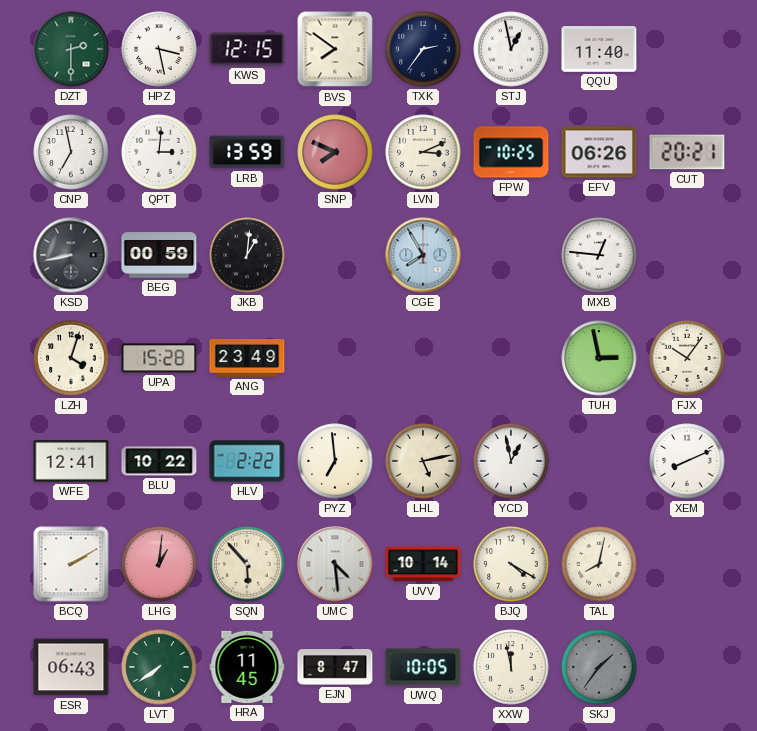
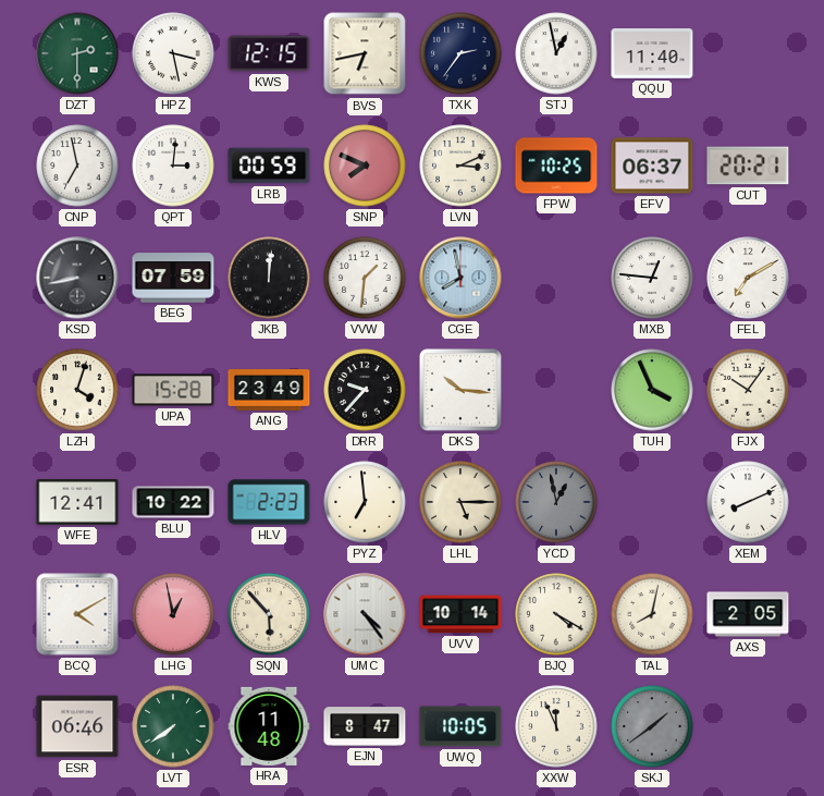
BVS: 7:51 -> 6:43
LRB: 13:59 -> 00:59
EFV: 06:26 -> 06:37
BEG: 00:59 -> 07:59
JKB: 1:01 -> 12:01
VVW: none -> 1:31
CGE: 7:55 -> 7:58
FEL: none -> 7:10
DRR: none -> 9:37
DKS: none -> 10:16
TUH: 2:58 -> 3:56
HLV: 2:22 -> 2:23
LHL: 5:13 -> 5:15
YCD dial: white -> grey
BCQ: 2:10 -> 4:10
LHG: 1:01 -> 12:58
UMC: 4:29 -> 4:24
AXS: none -> 2:05
ESR: 06:43 -> 06:46
HRA: 11:45 -> 11:48
XXW: 11:58 -> 11:56
SKJ: 1:36 -> 1:39
